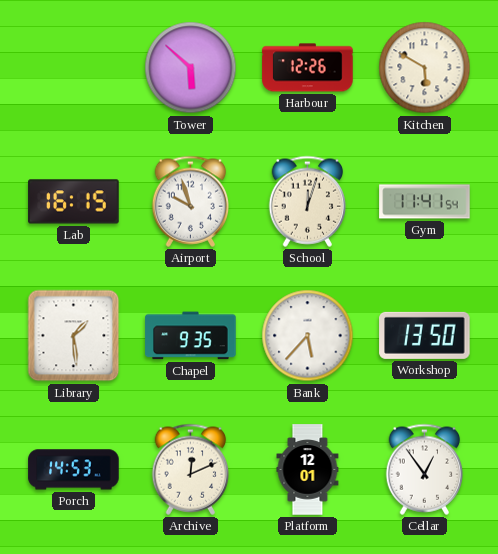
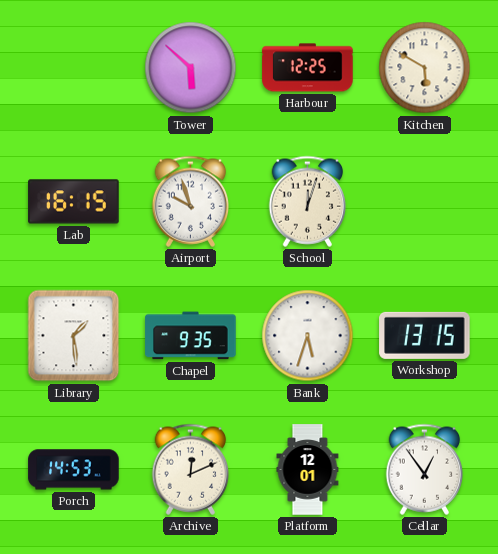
Harbour: 12:26 -> 12:25
Gym: 11:41 -> none
Bank: 5:37 -> 5:33
Workshop: 13:50 -> 13:15
